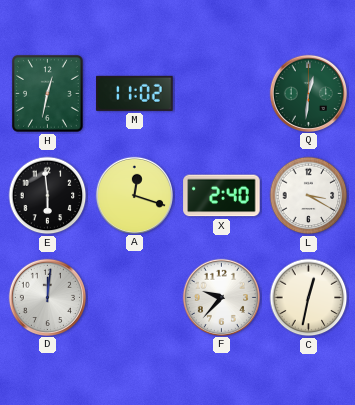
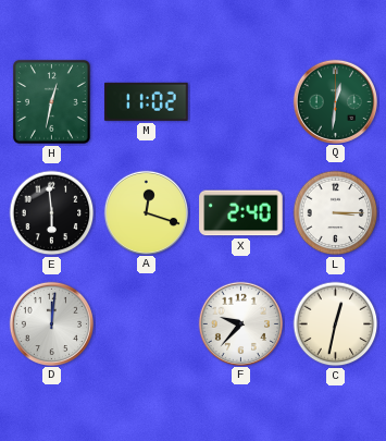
L: 3:20 -> 3:15
